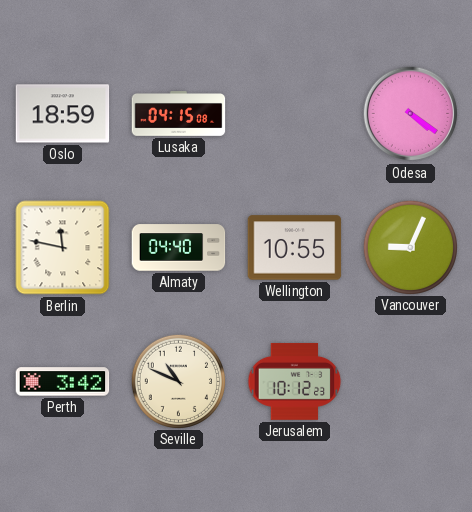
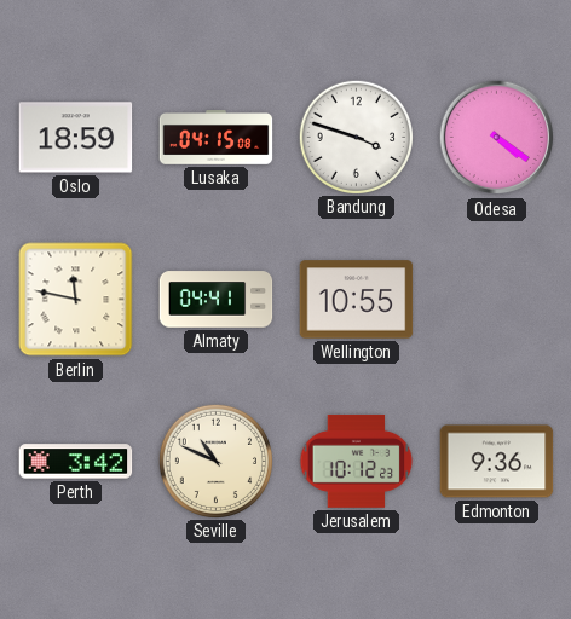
Bandung: none -> 3:48
Almaty: 04:40 -> 04:41
Vancouver: 9:04 -> none
Edmonton: none -> 9:36
